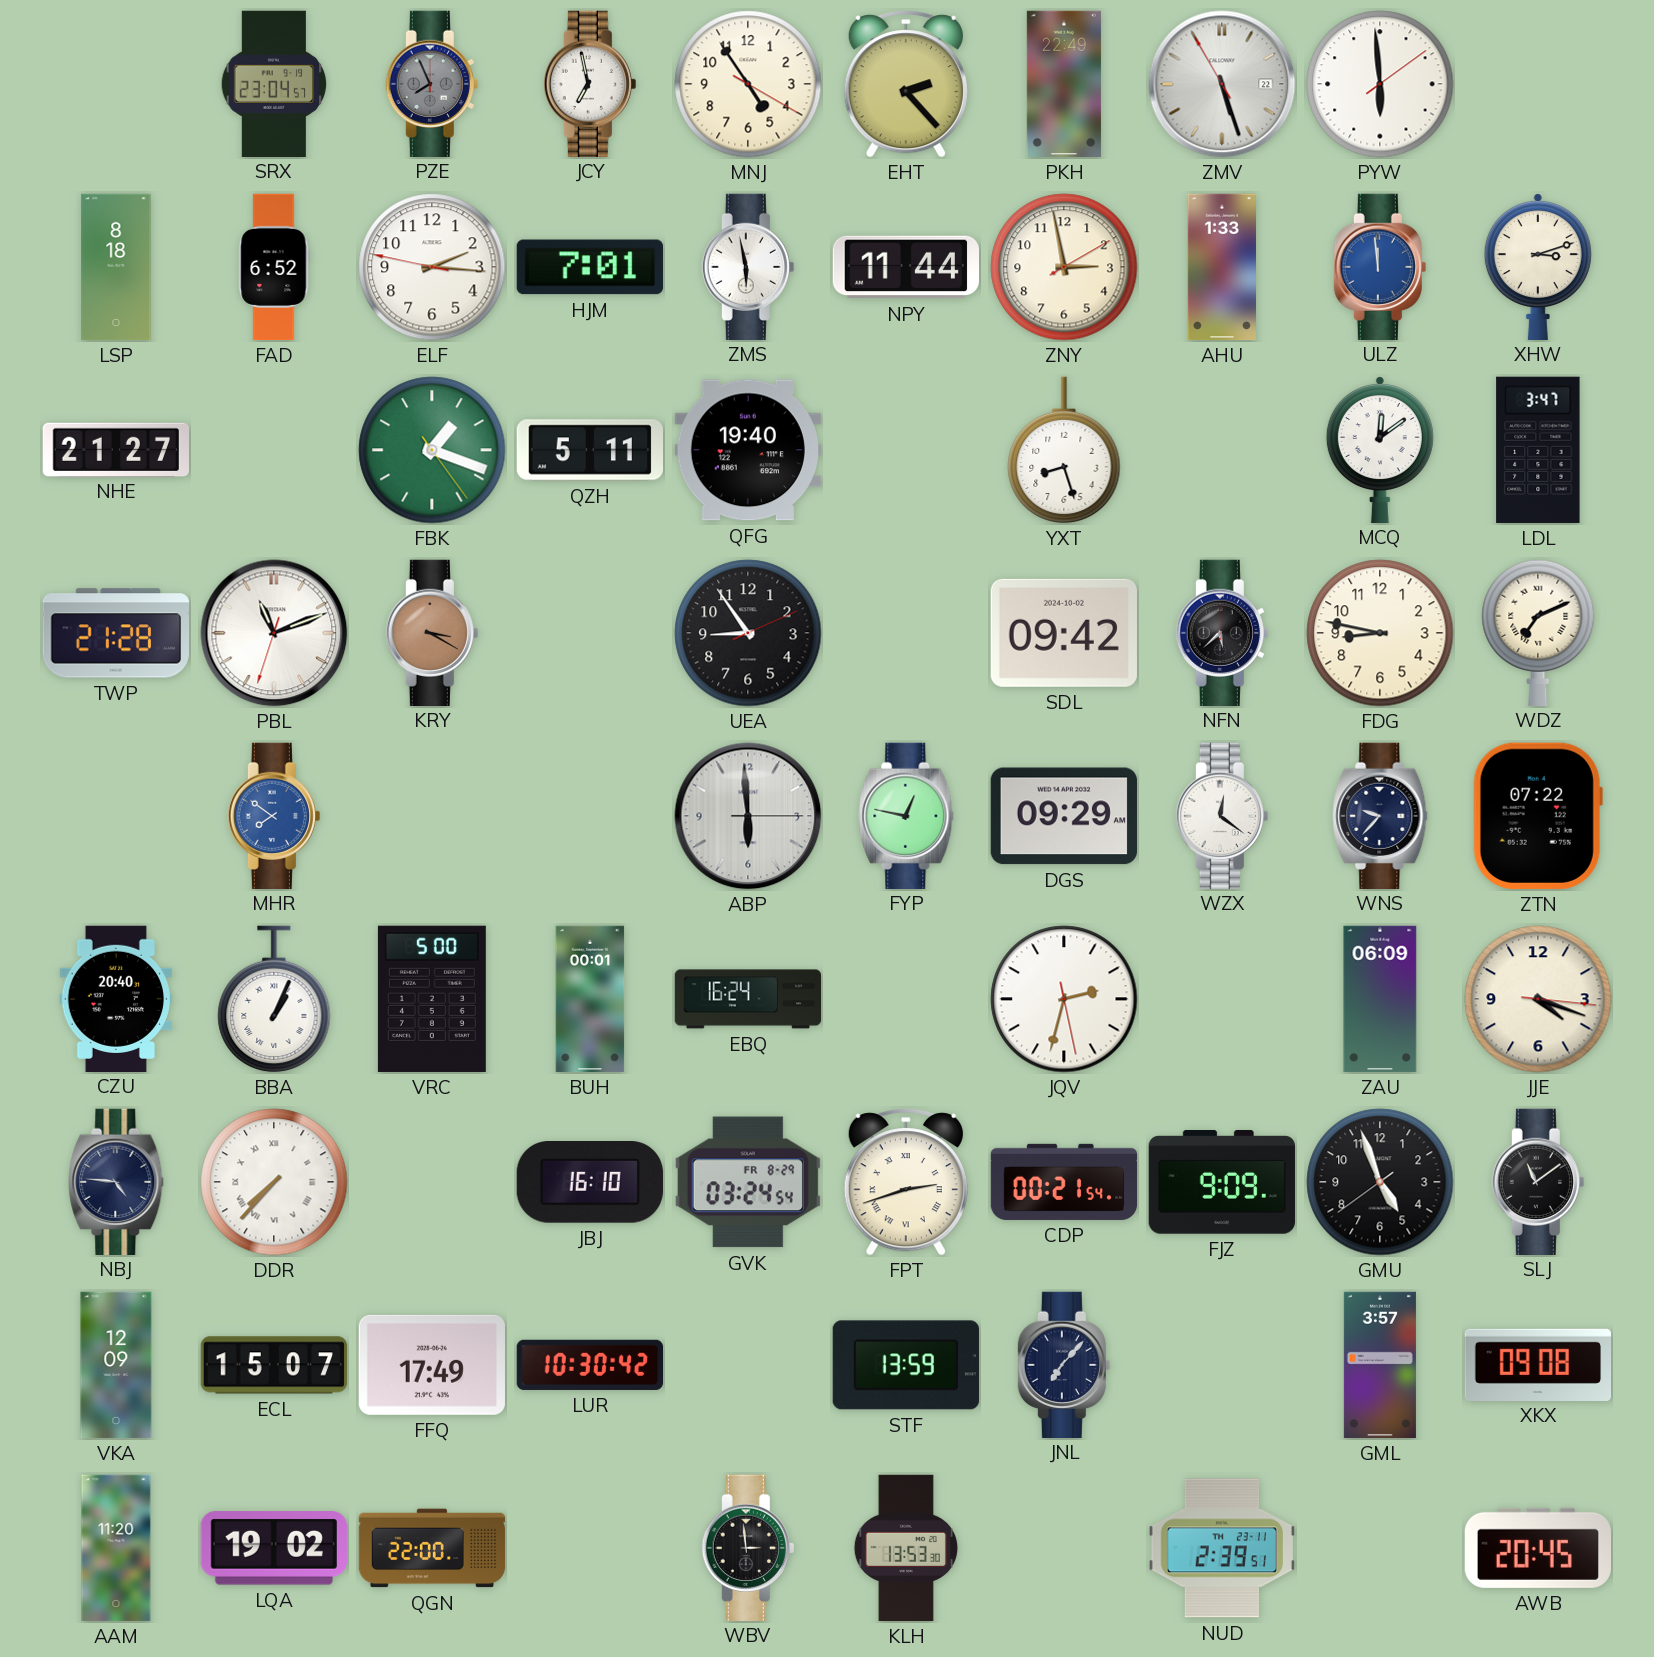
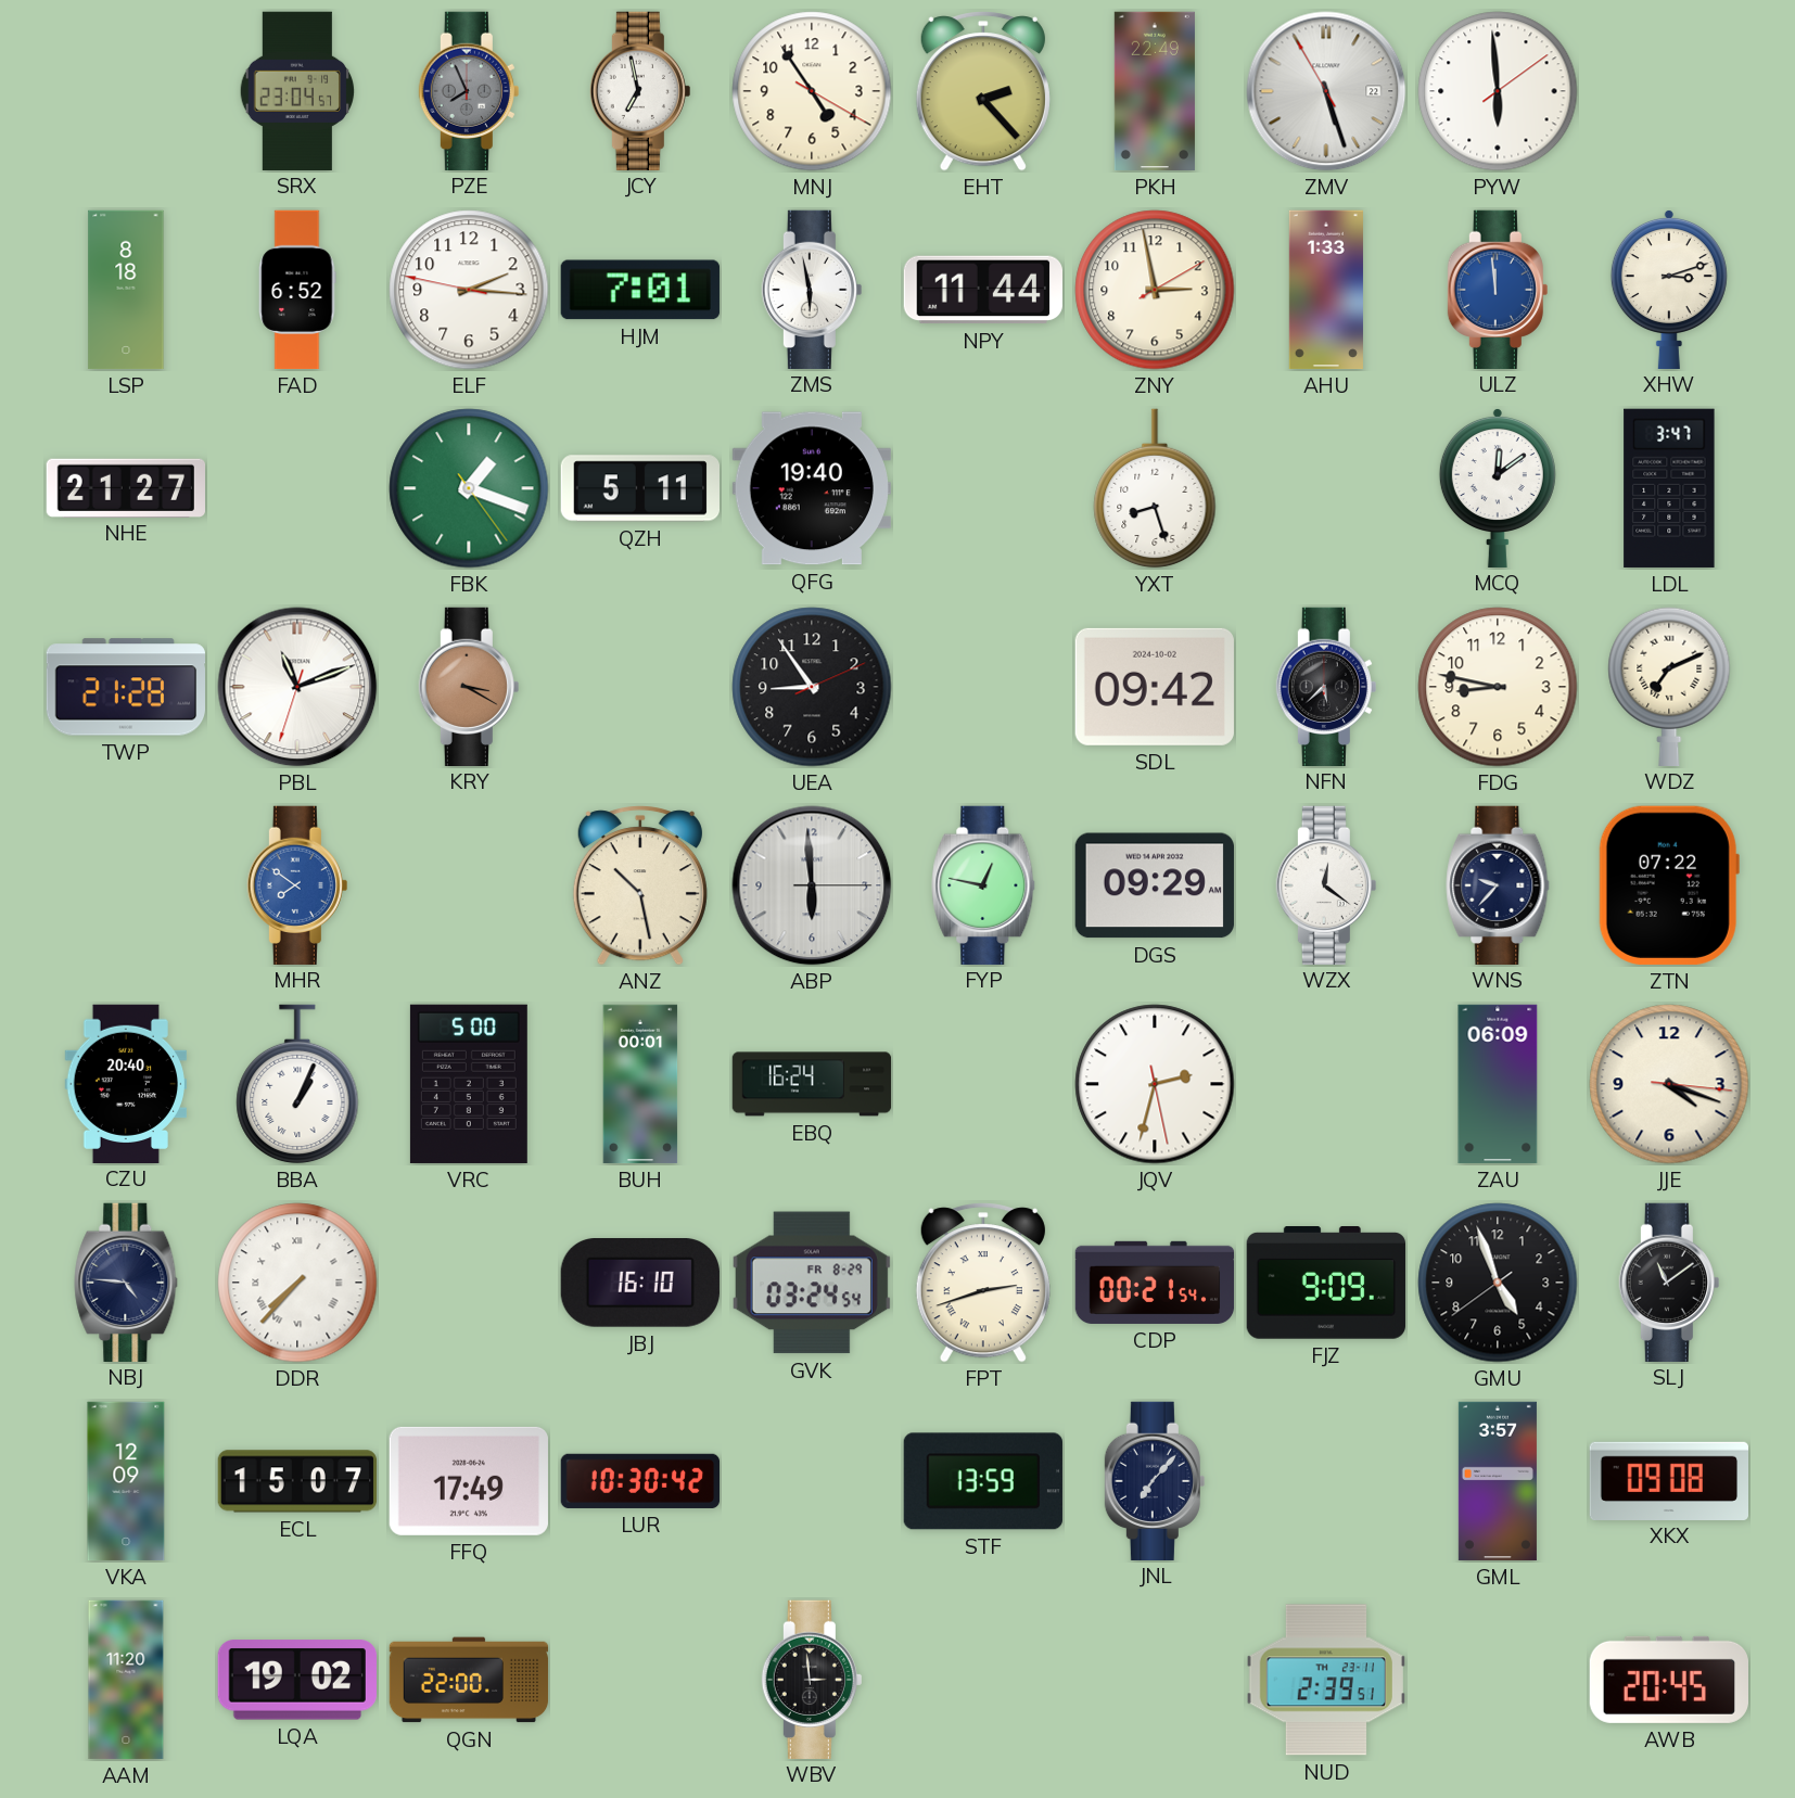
ANZ: none -> 10:28
KLH: 13:53 -> none
